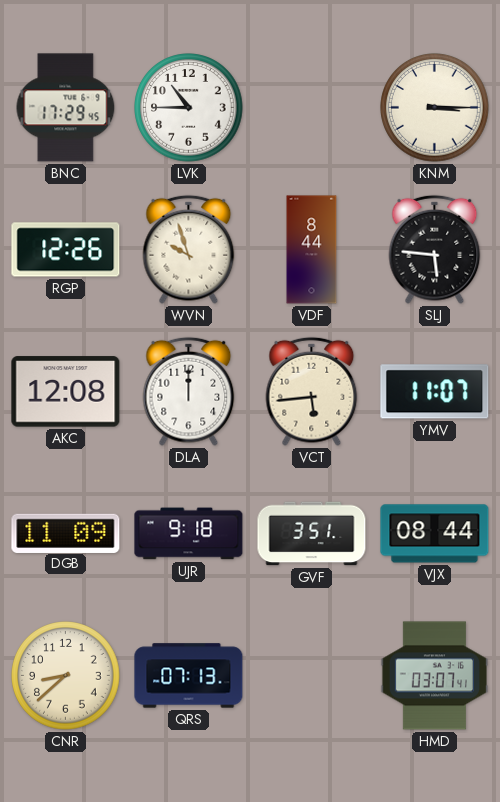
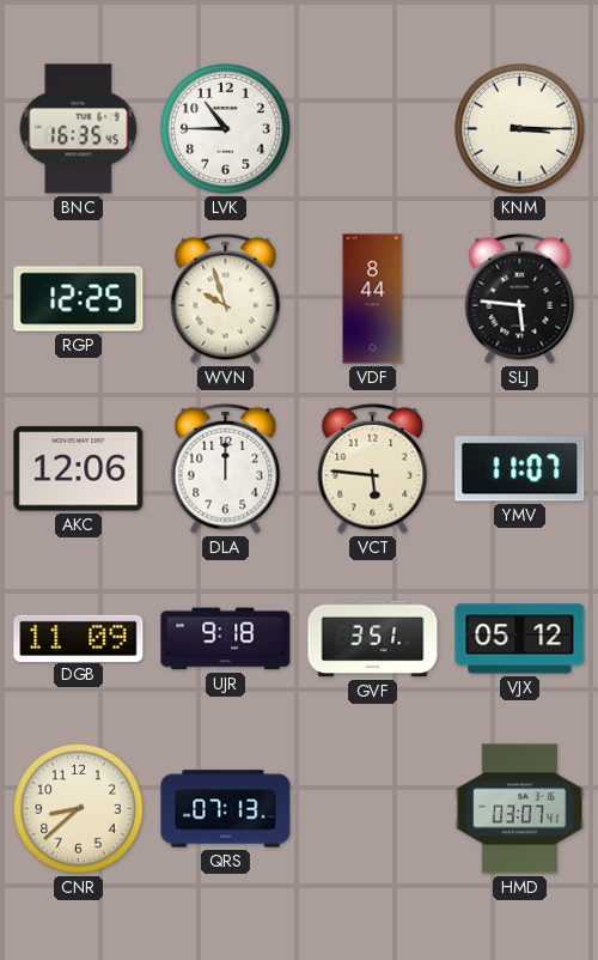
BNC: 17:29 -> 16:35
RGP: 12:26 -> 12:25
AKC: 12:08 -> 12:06
VCT: 5:44 -> 5:46
VJX: 08:44 -> 05:12
